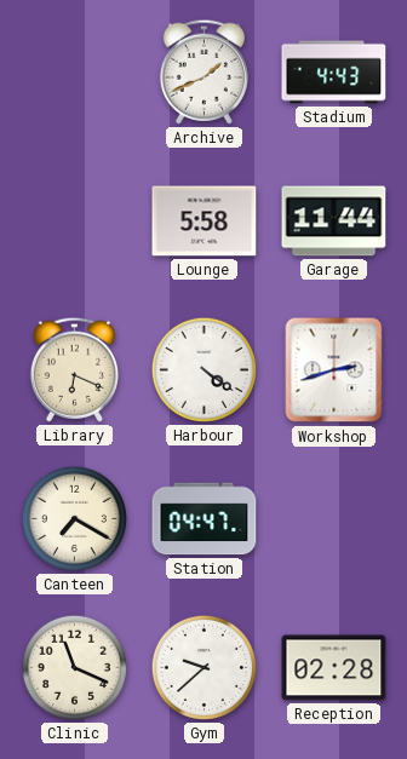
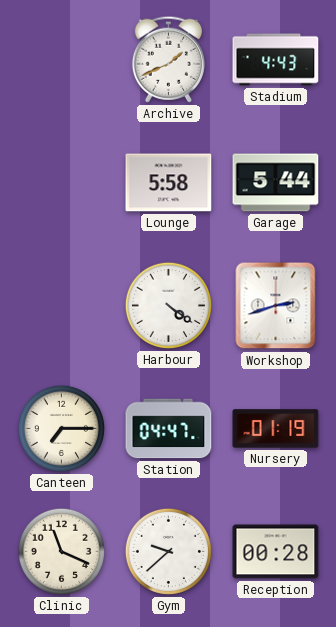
Garage: 11:44 -> 5:44
Library: 6:19 -> none
Canteen: 7:20 -> 7:15
Nursery: none -> 01:19
Reception: 02:28 -> 00:28
